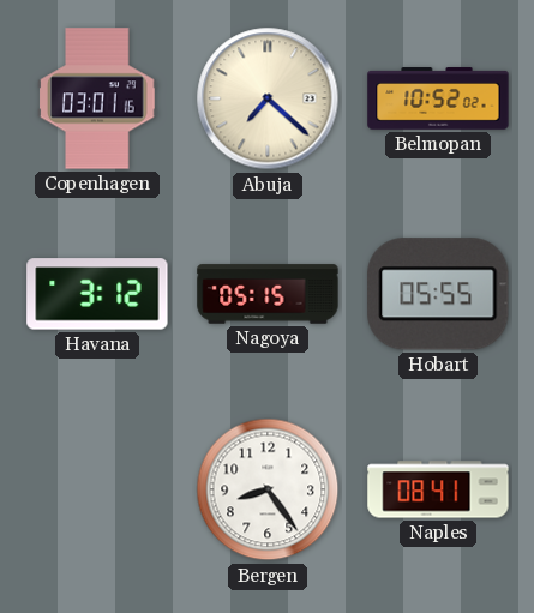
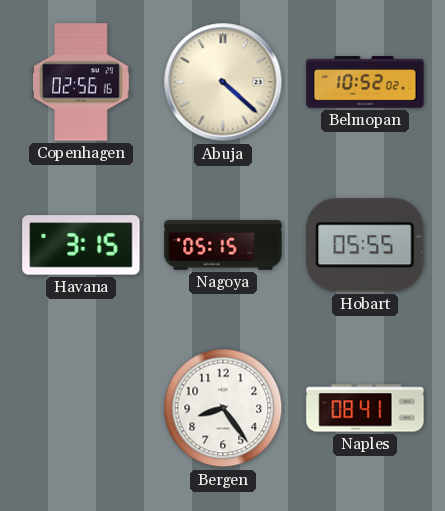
Copenhagen: 03:01 -> 02:56
Abuja: 7:22 -> 4:22
Havana: 3:12 -> 3:15
